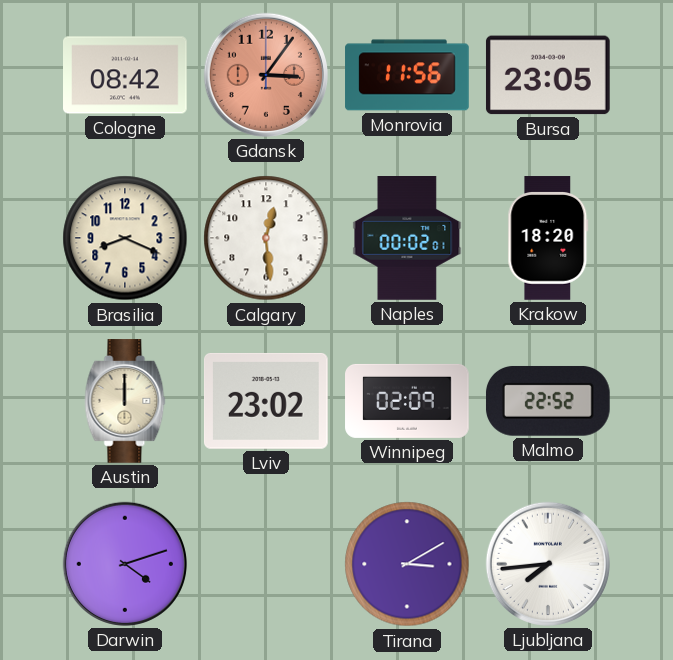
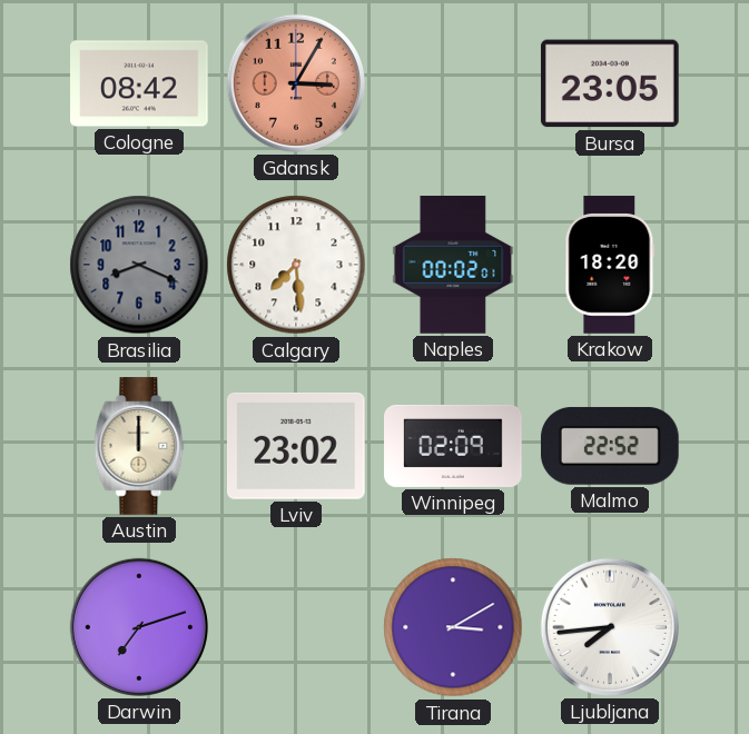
Gdansk: 3:06 -> 3:05
Monrovia: 11:56 -> none
Brasilia dial: cream -> grey
Calgary: 12:29 -> 7:29
Darwin: 4:12 -> 7:12
